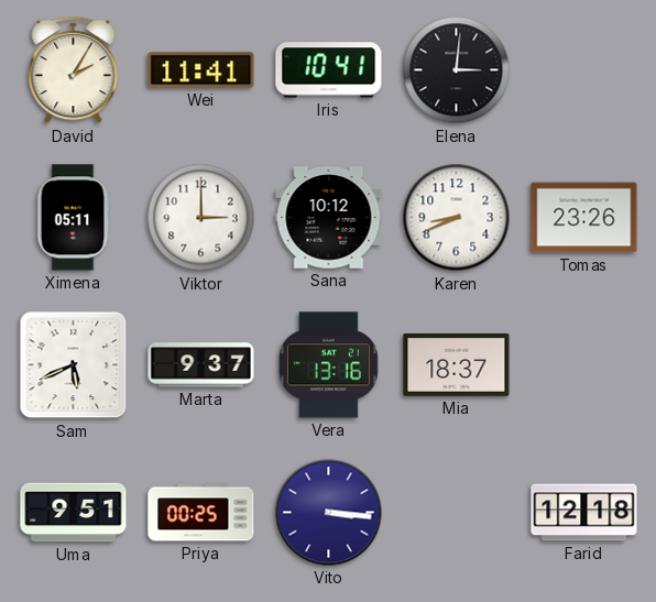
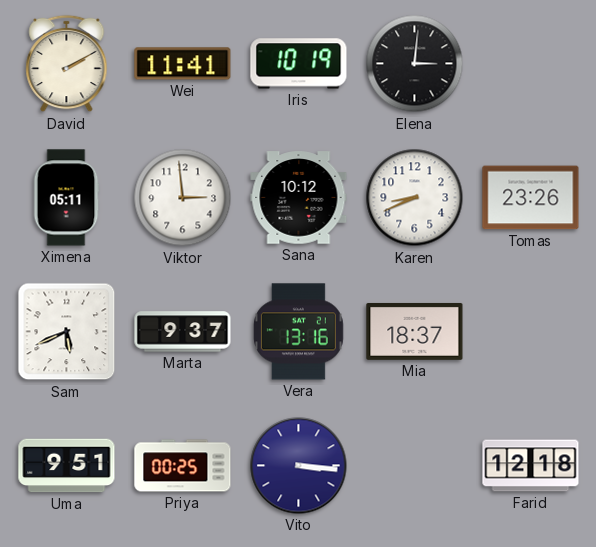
David: 2:05 -> 2:10
Iris: 10:41 -> 10:19
Viktor: 3:00 -> 2:59
